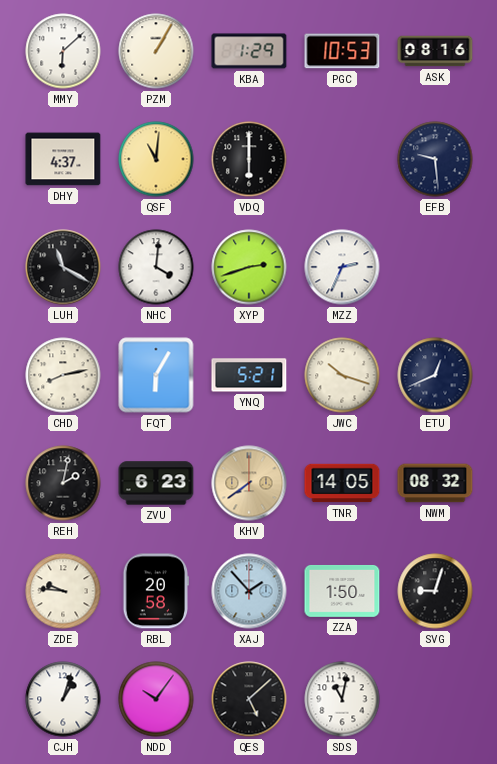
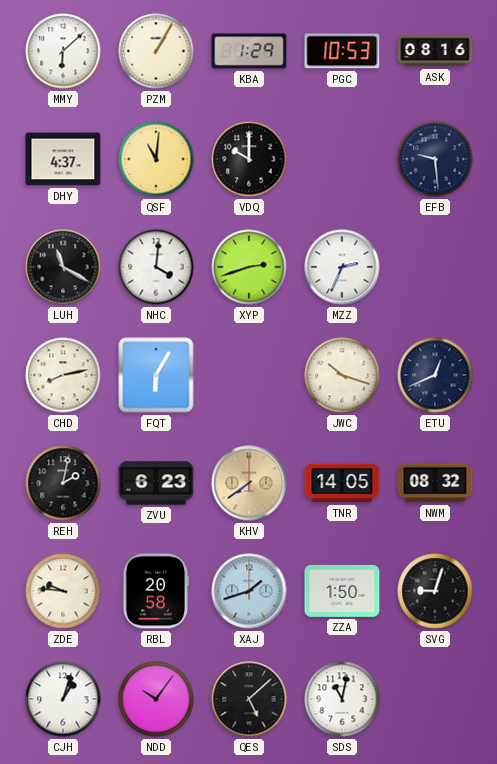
VDQ: 6:00 -> 10:00
YNQ: 5:21 -> none
XAJ: 1:53 -> 1:42
